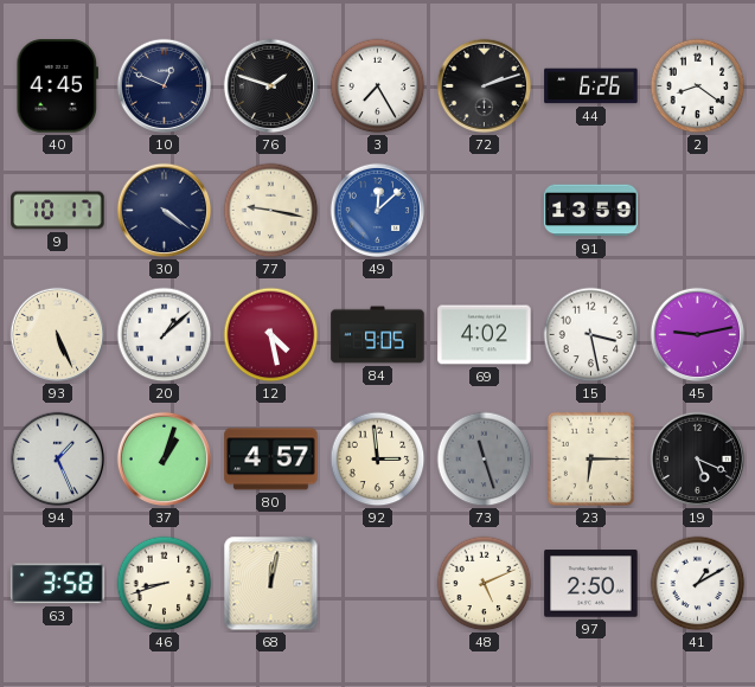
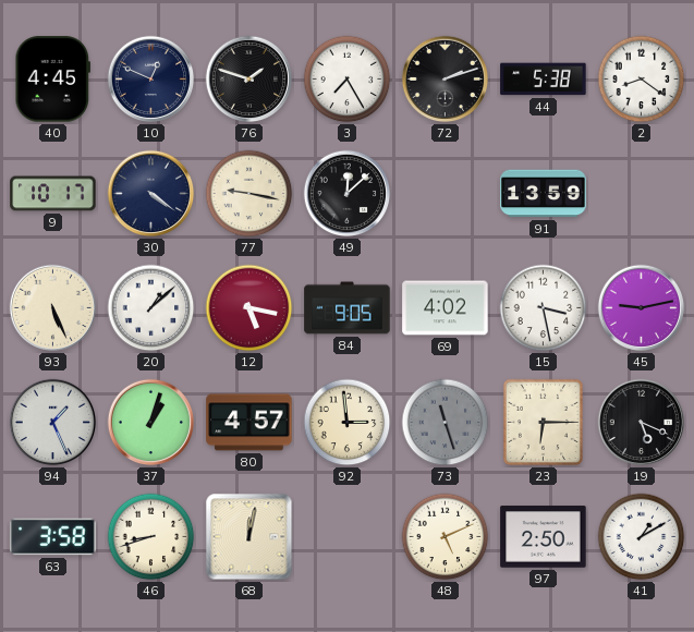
44: 6:26 -> 5:38
49 dial: blue -> black
12: 4:28 -> 5:17
